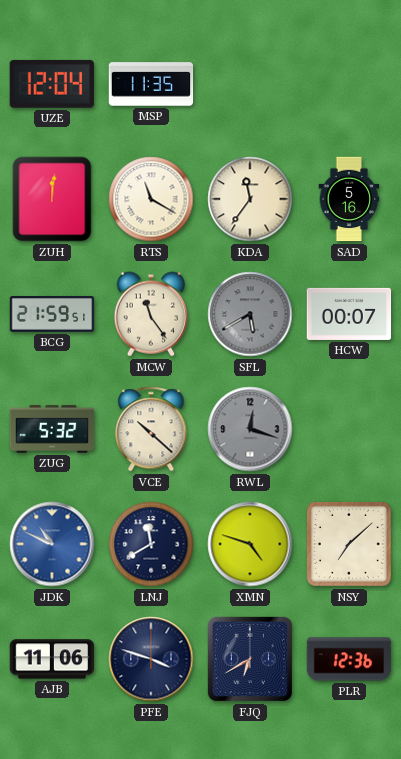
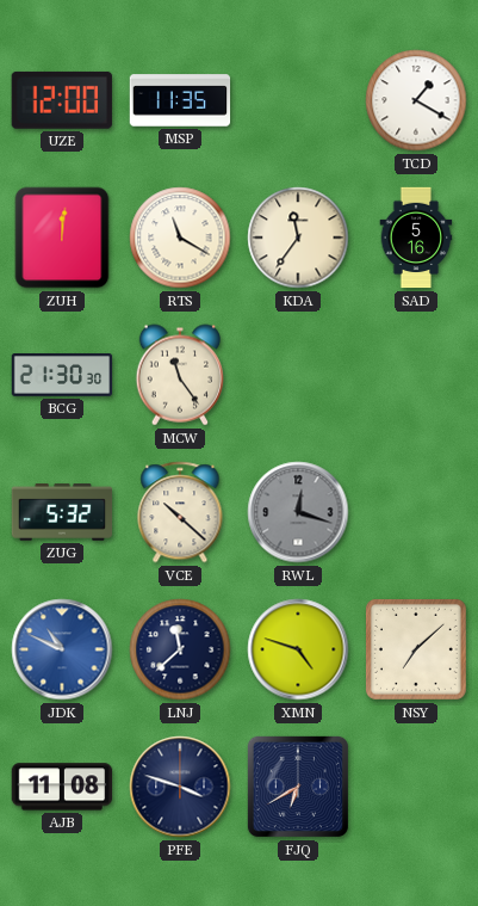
UZE: 12:04 -> 12:00
TCD: none -> 1:20
BCG: 21:59 -> 21:30
SFL: 5:40 -> none
HCW: 00:07 -> none
LNJ: 11:40 -> 11:38
AJB: 11:06 -> 11:08
PLR: 12:36 -> none
